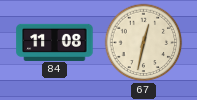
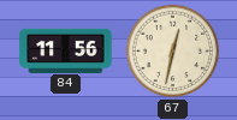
84: 11:08 -> 11:56
